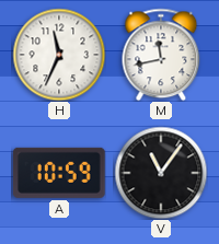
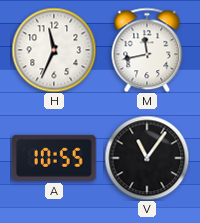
A: 10:59 -> 10:55
